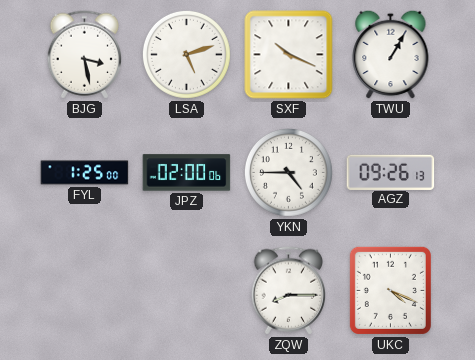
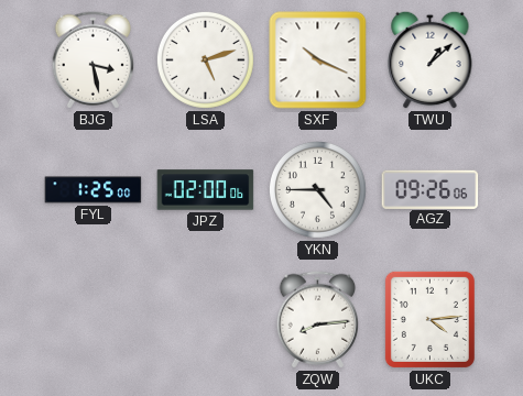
TWU: 1:05 -> 1:08
AGZ: 09:26:13 -> 09:26:06
ZQW: 8:15 -> 8:14
UKC: 4:19 -> 4:14
